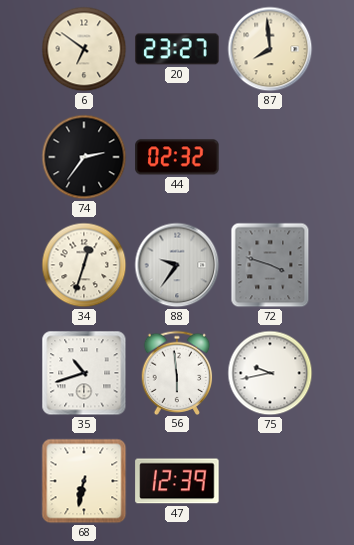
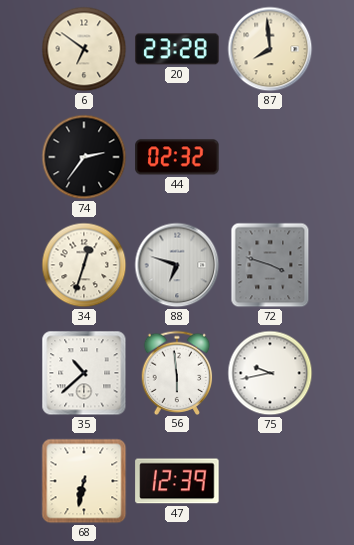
20: 23:27 -> 23:28
88: 9:36 -> 6:48
35: 10:42 -> 10:38
